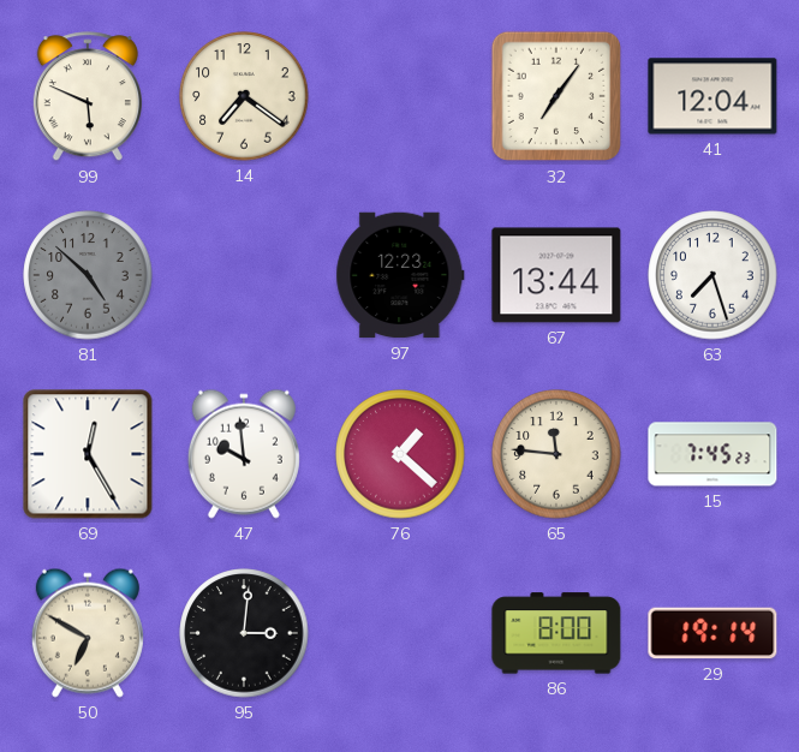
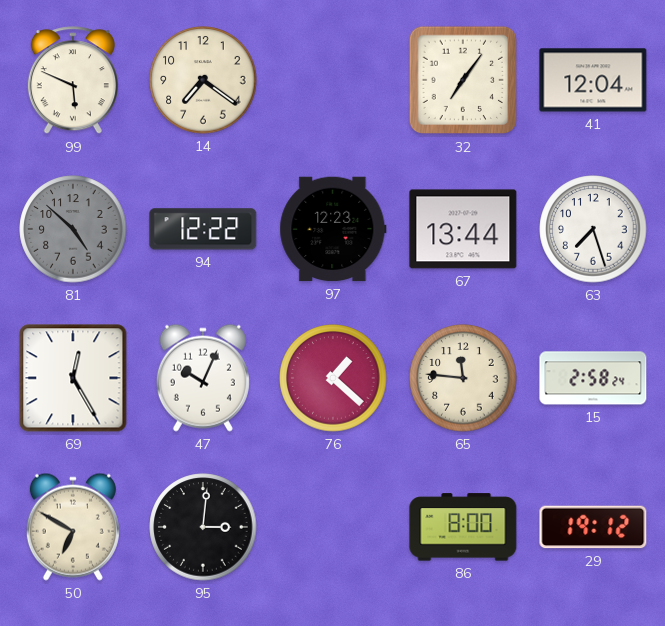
94: none -> 12:22
47: 9:59 -> 10:04
15: 7:45 -> 2:58
29: 19:14 -> 19:12
